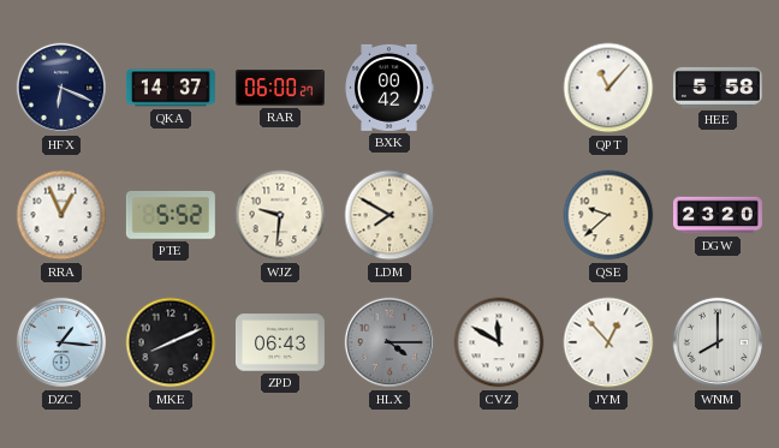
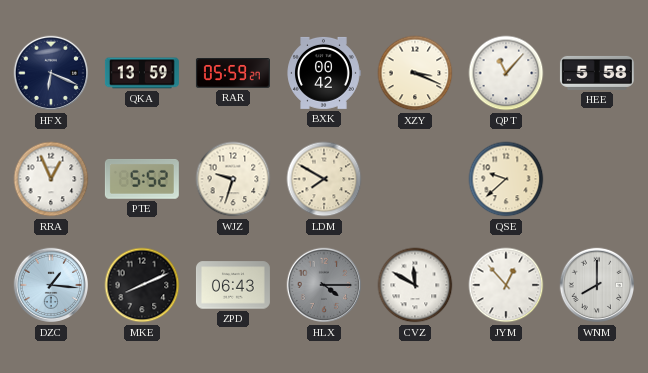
QKA: 14:37 -> 13:59
RAR: 06:00 -> 05:59
XZY: none -> 3:19
WJZ: 9:31 -> 9:33
DGW: 23:20 -> none
